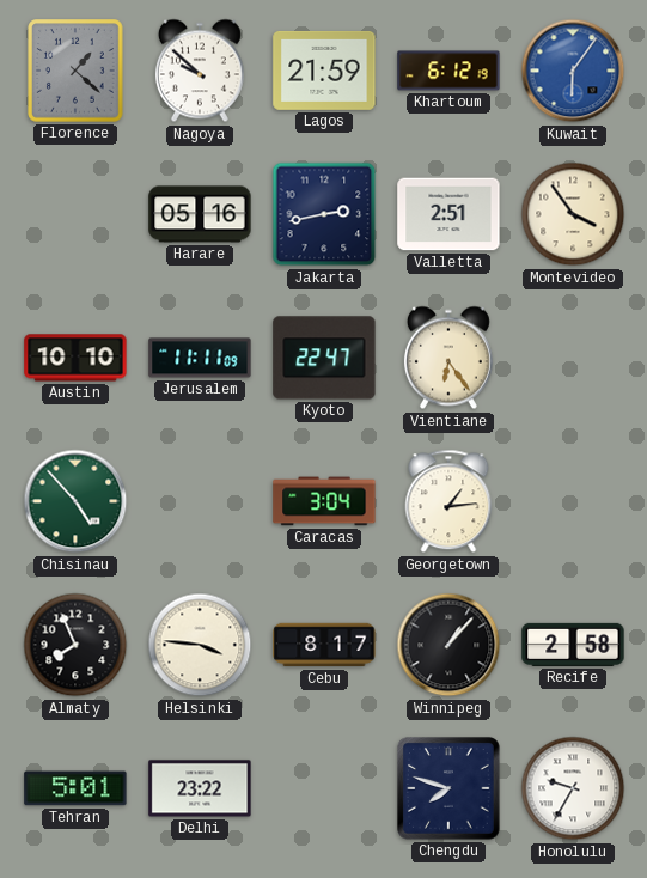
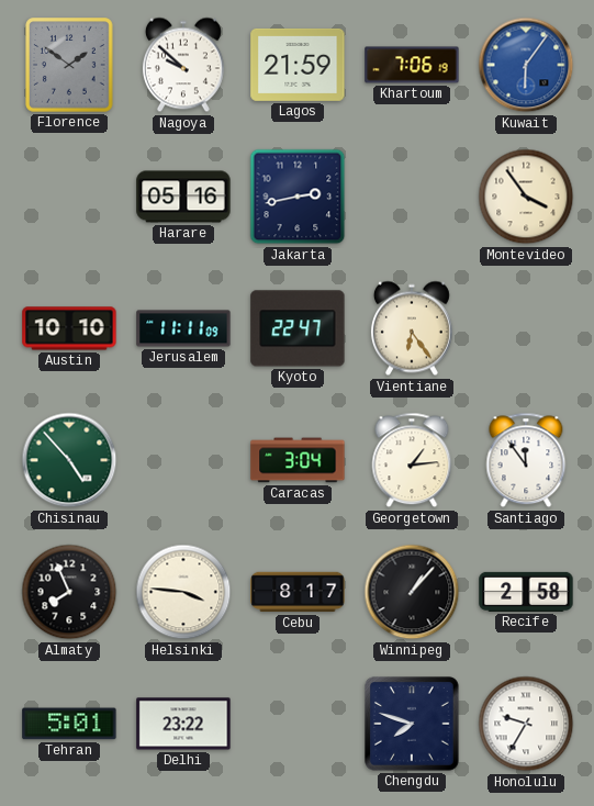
Florence: 1:22 -> 1:51
Khartoum: 6:12 -> 7:06
Valletta: 2:51 -> none
Santiago: none -> 11:54
